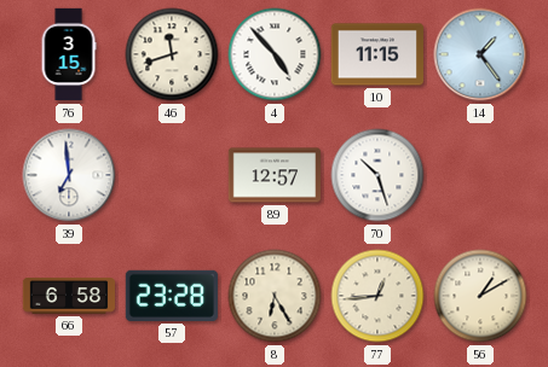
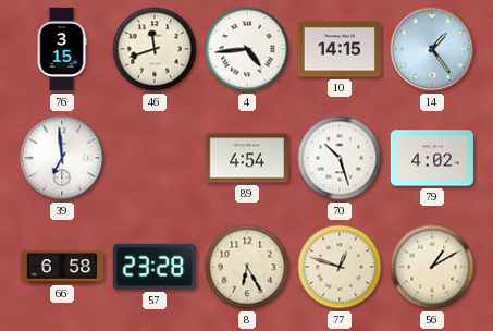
4: 4:53 -> 4:44
10: 11:15 -> 14:15
89: 12:57 -> 4:54
79: none -> 4:02
77: 12:44 -> 12:48
